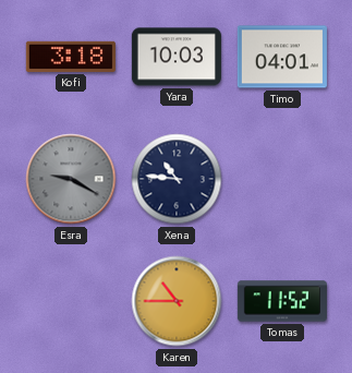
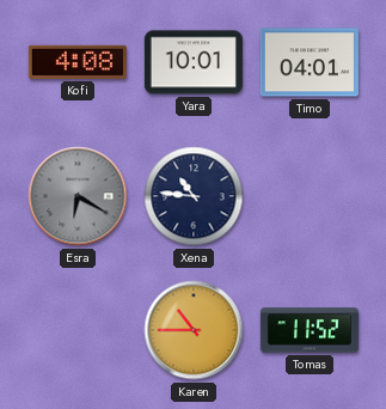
Kofi: 3:18 -> 4:08
Yara: 10:03 -> 10:01
Esra: 9:20 -> 6:20
